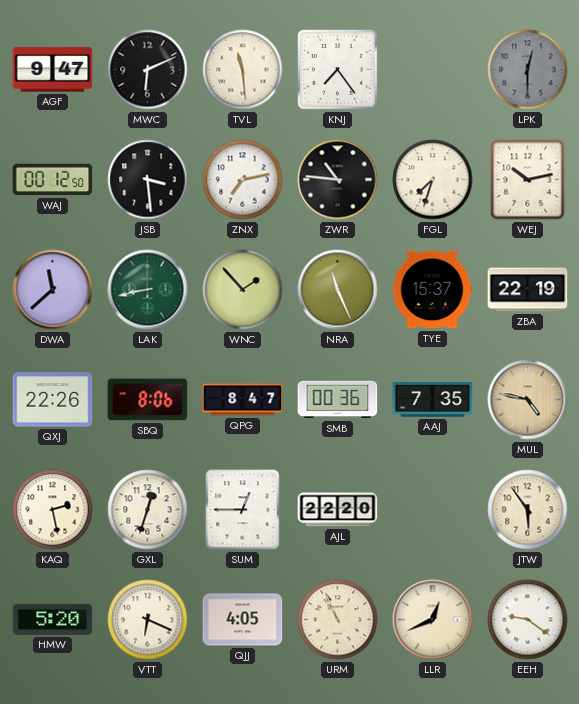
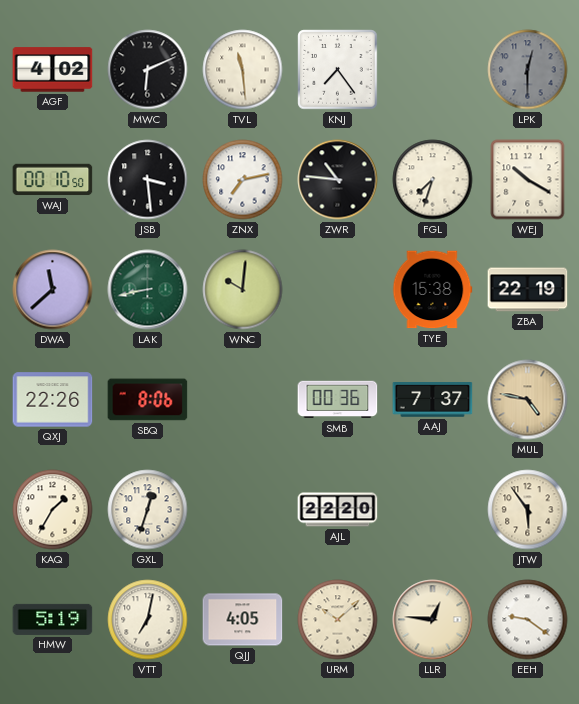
AGF: 9:47 -> 4:02
WAJ: 00:12 -> 00:10
WEJ: 10:13 -> 10:20
WNC: 1:53 -> 10:01
NRA: 11:26 -> none
TYE: 15:37 -> 15:38
QPG: 8:47 -> none
AAJ: 7:35 -> 7:37
KAQ: 2:28 -> 1:35
SUM: 12:45 -> none
HMW: 5:20 -> 5:19
VTT: 6:19 -> 7:02
URM: 10:56 -> 10:08
LLR: 12:41 -> 12:46
